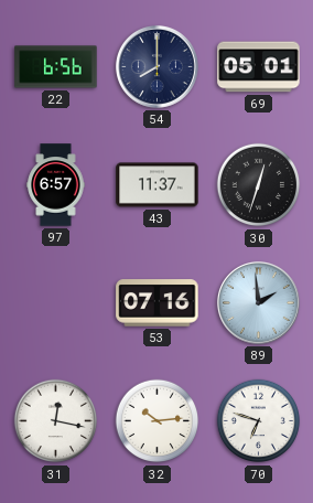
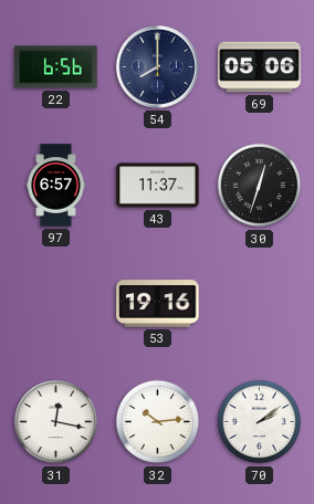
69: 05:01 -> 05:06
53: 07:16 -> 19:16
89: 1:59 -> none
70: 6:48 -> 2:09
